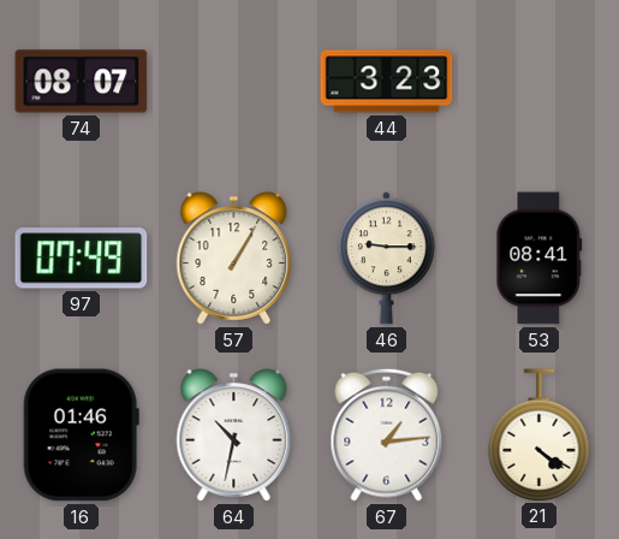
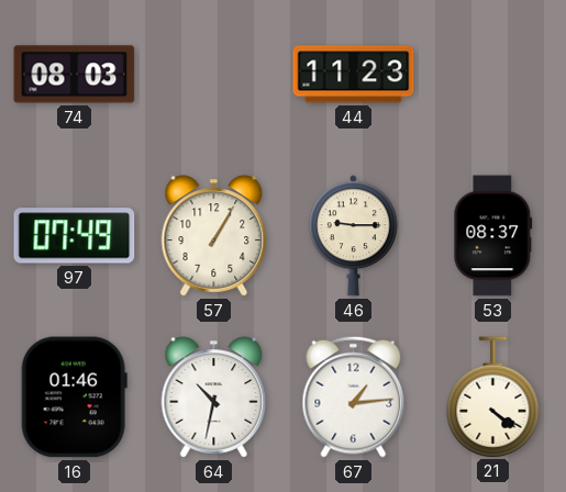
74: 08:07 -> 08:03
44: 3:23 -> 11:23
53: 08:41 -> 08:37
